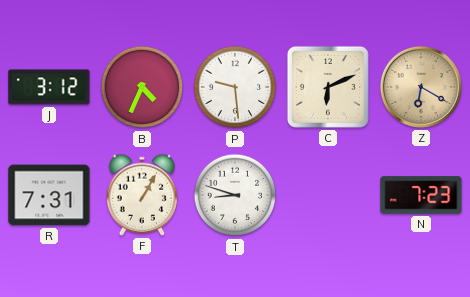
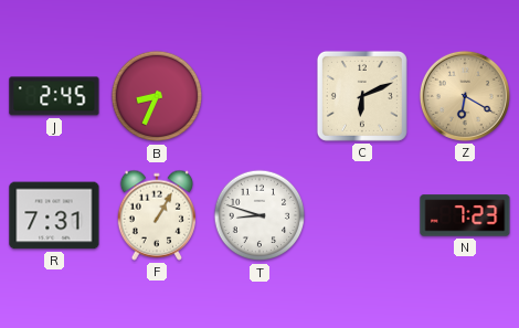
J: 3:12 -> 2:45
B: 4:34 -> 8:34
P: 9:29 -> none
